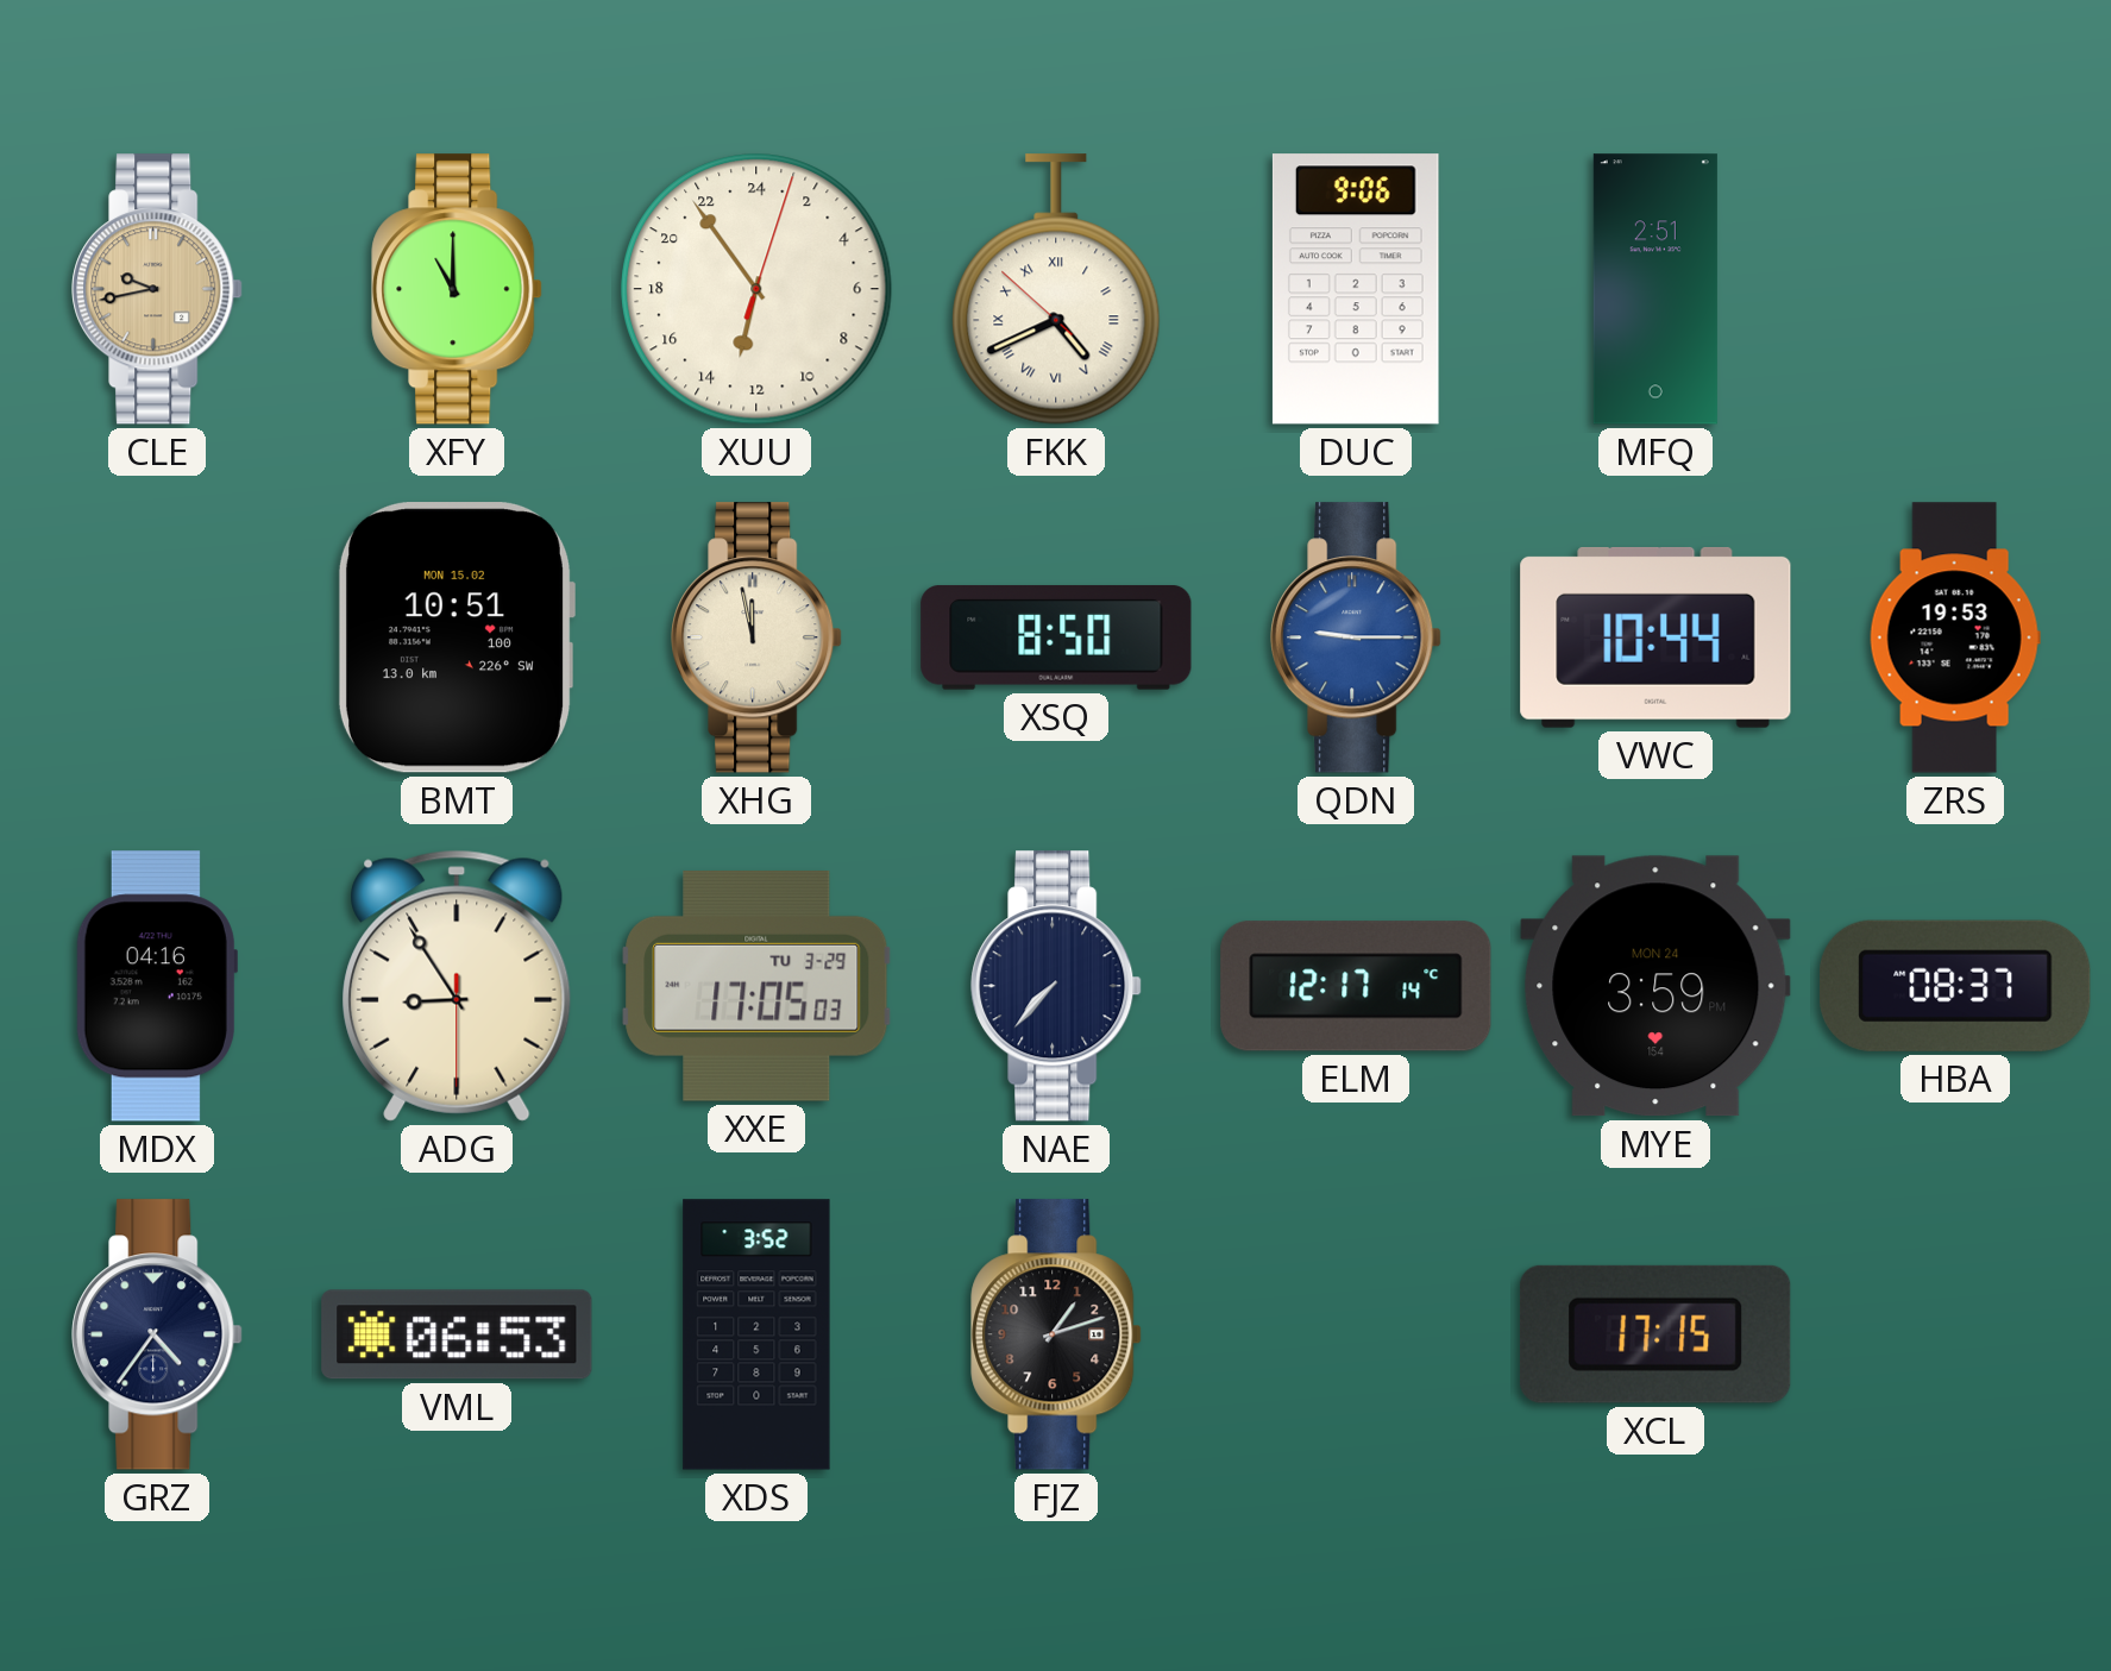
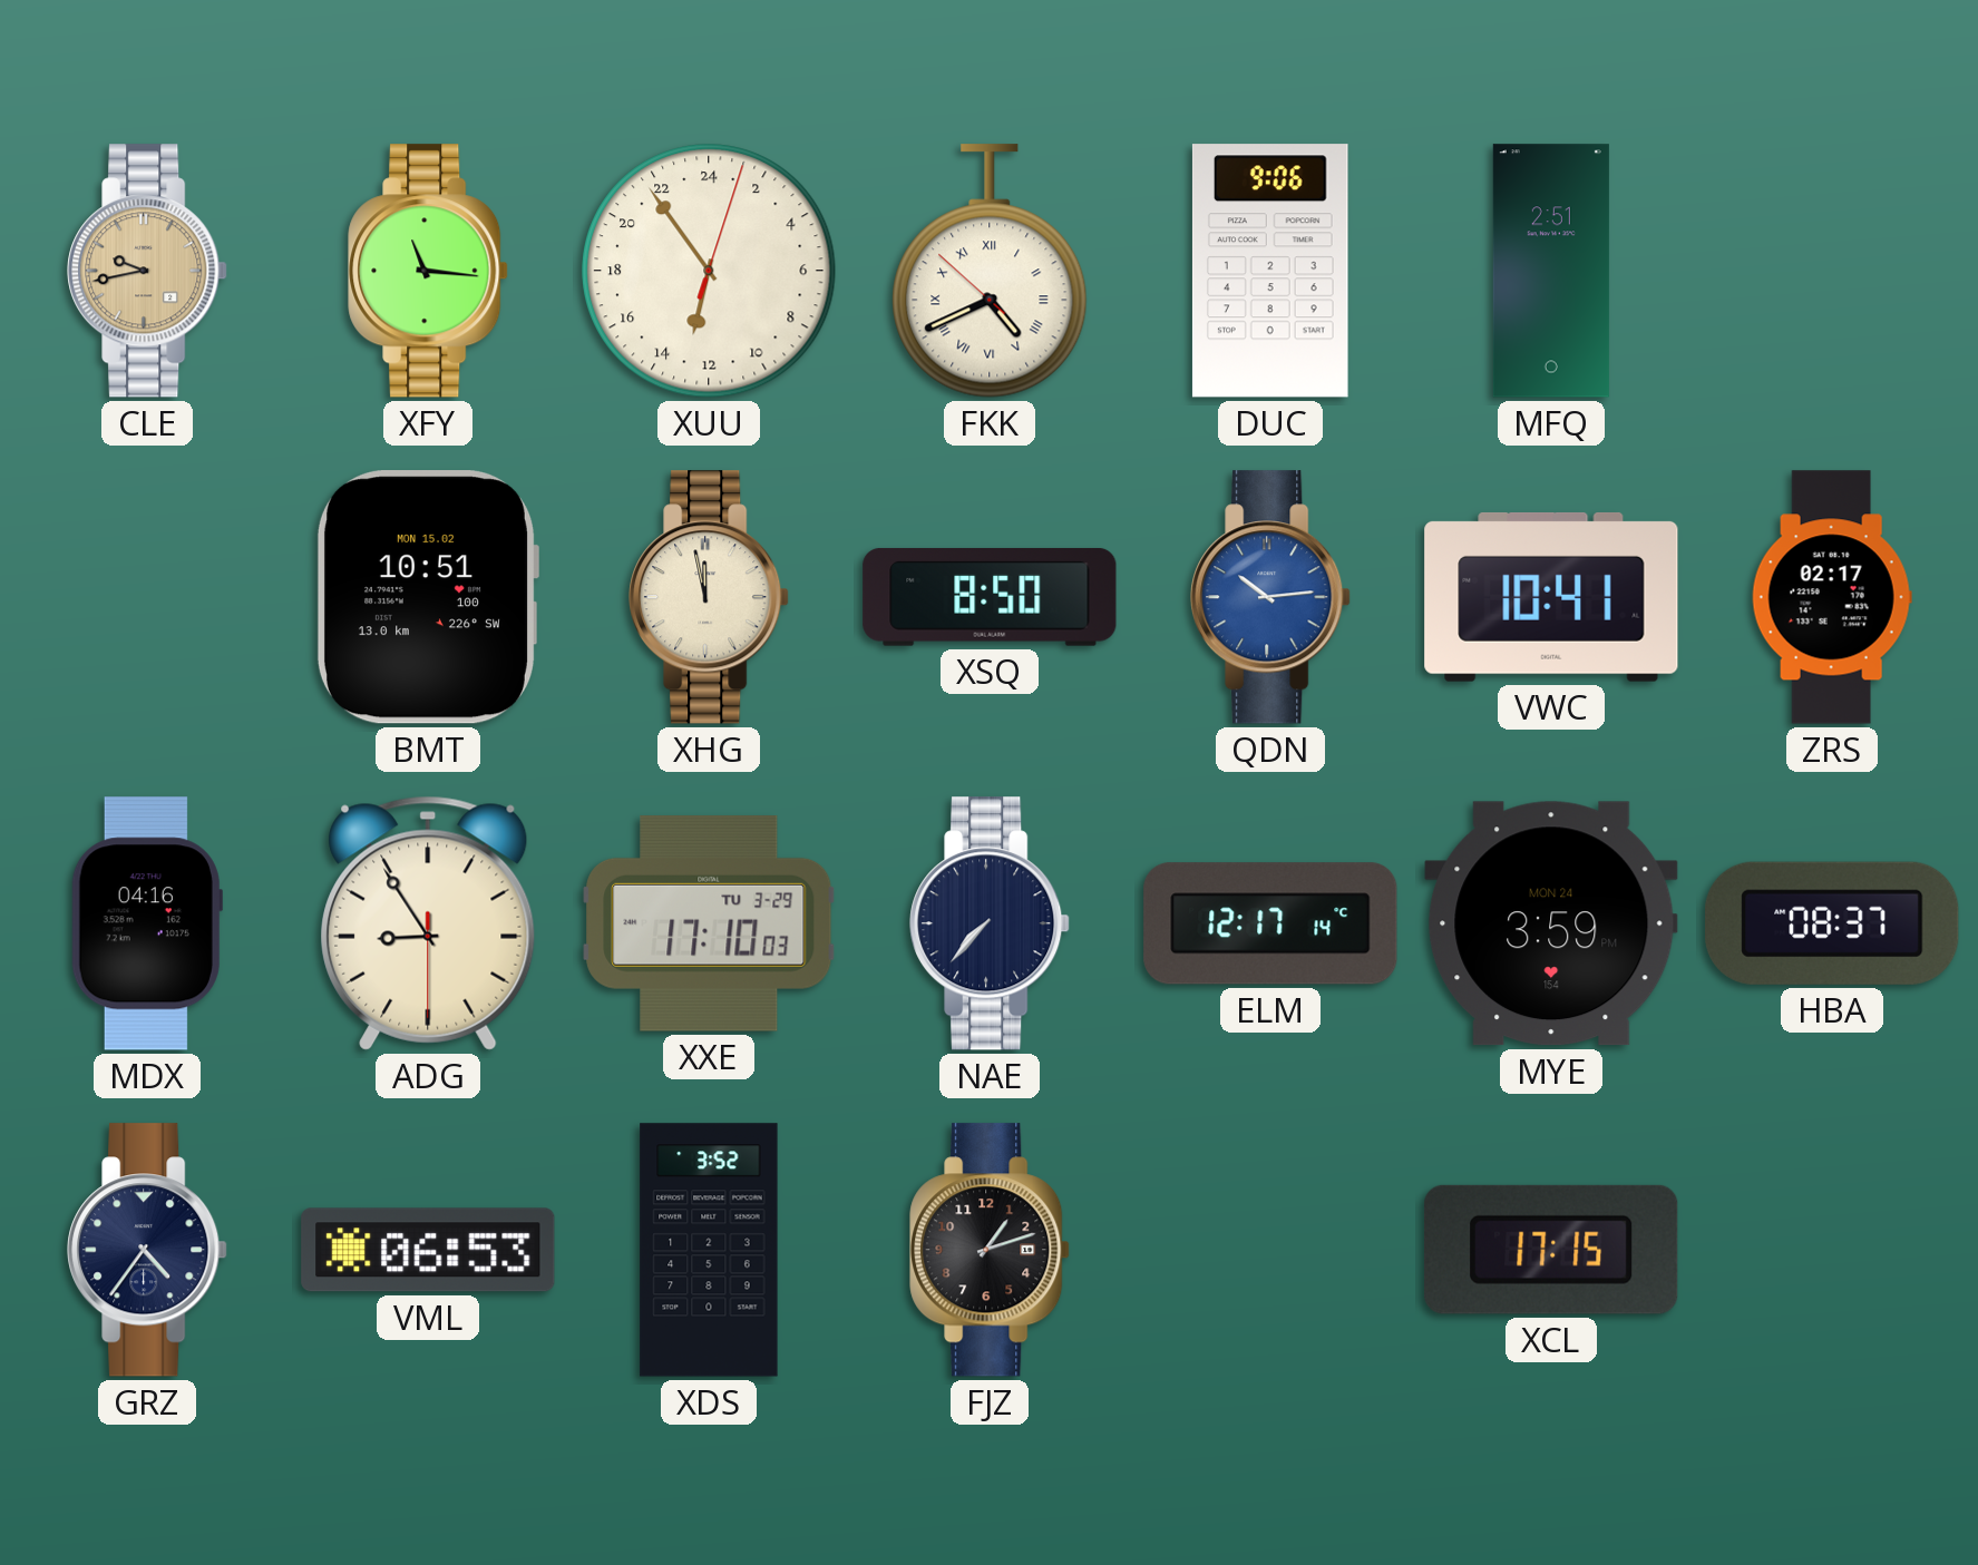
XFY: 11:00 -> 11:16
QDN: 9:15 -> 10:14
VWC: 10:44 -> 10:41
ZRS: 19:53 -> 02:17
XXE: 17:05 -> 17:10
